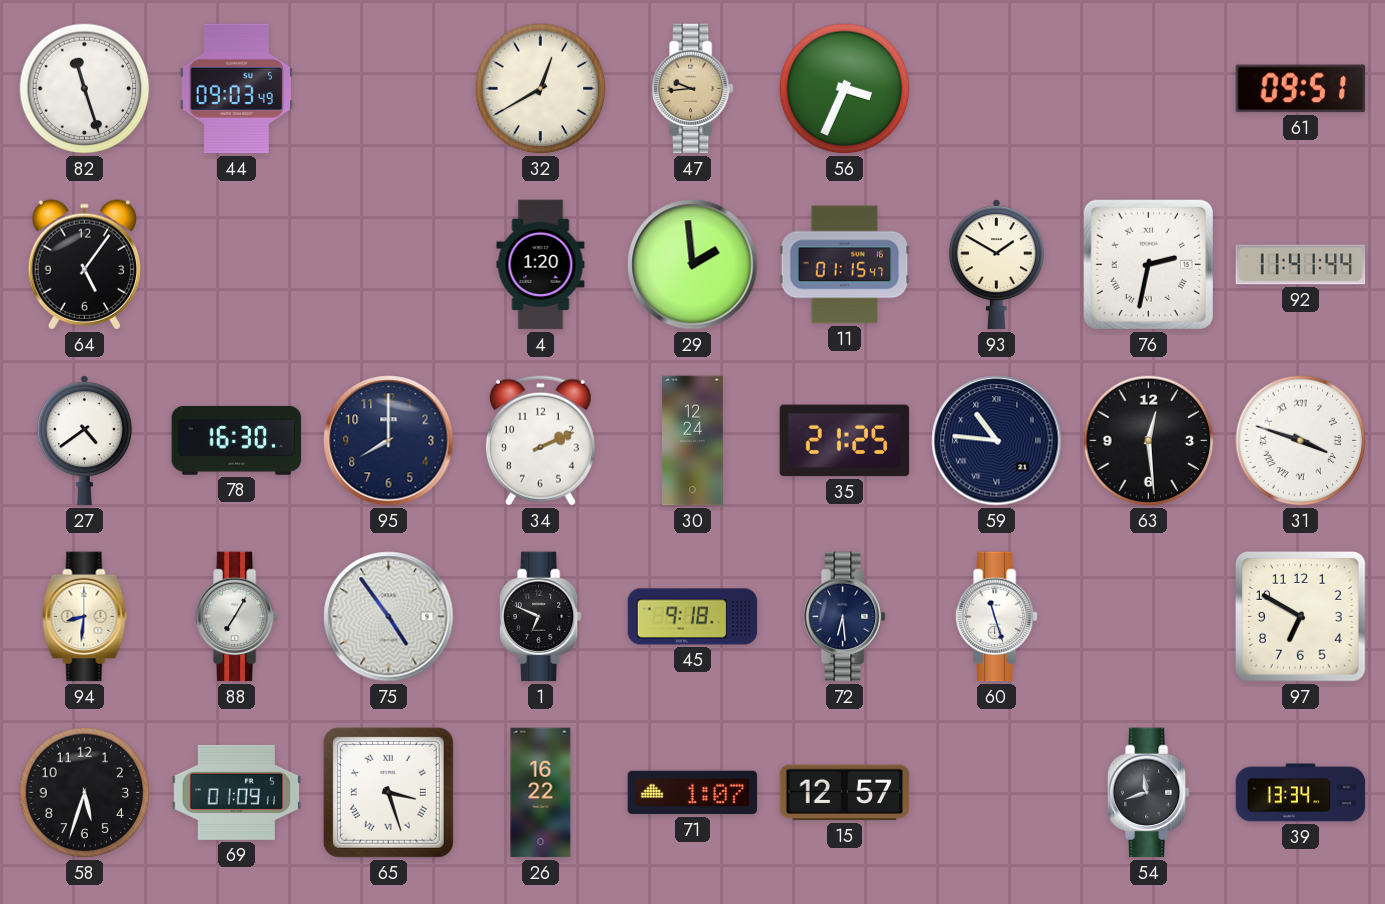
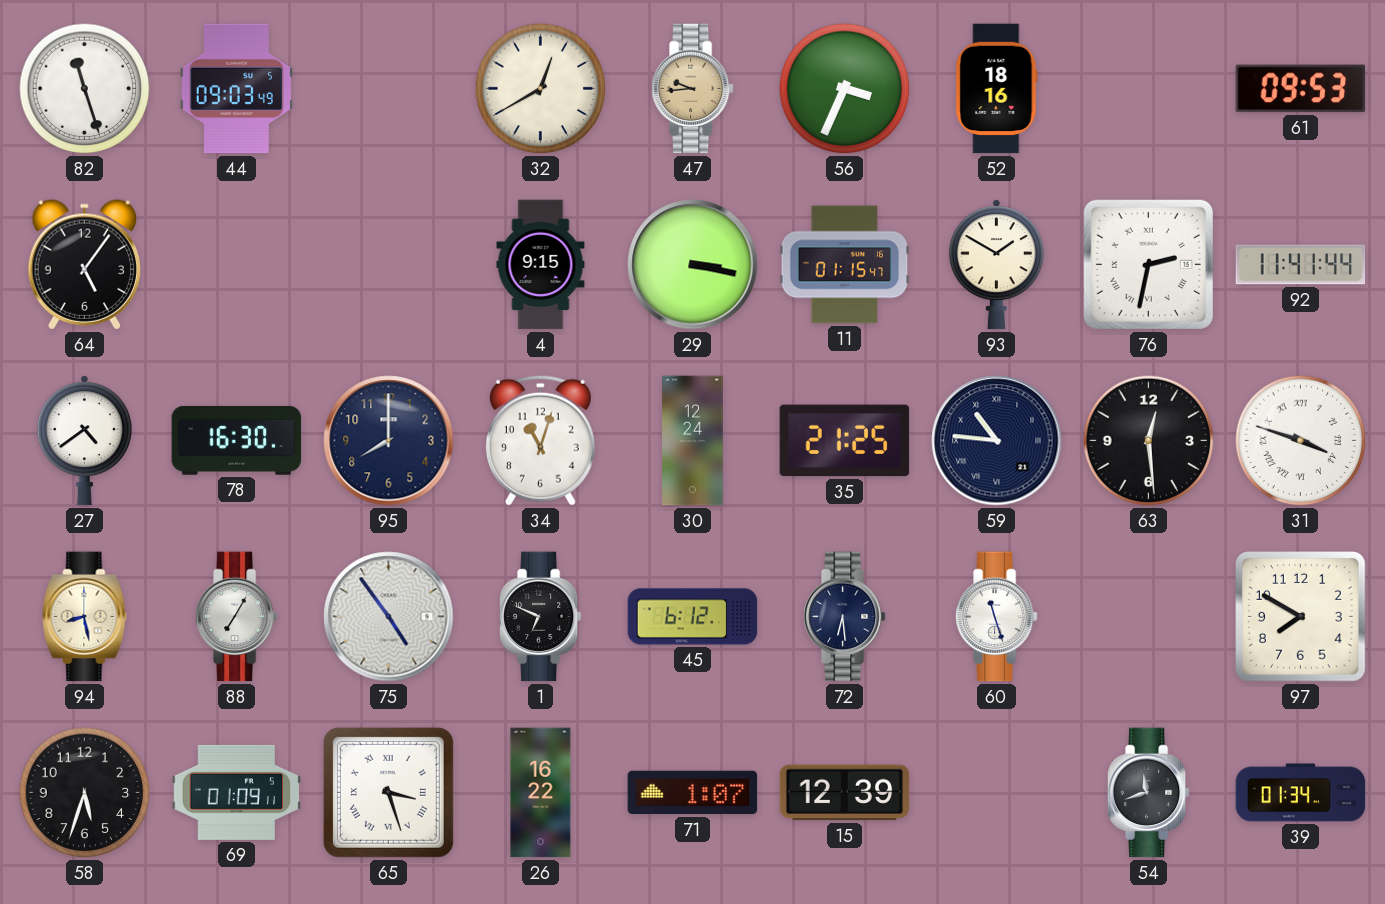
52: none -> 18:16
61: 09:51 -> 09:53
4: 1:20 -> 9:15
29: 1:59 -> 3:17
34: 2:11 -> 11:03
94: 8:31 -> 8:28
45: 9:18 -> 6:12
97: 6:50 -> 7:50
15: 12:57 -> 12:39
39: 13:34 -> 01:34
